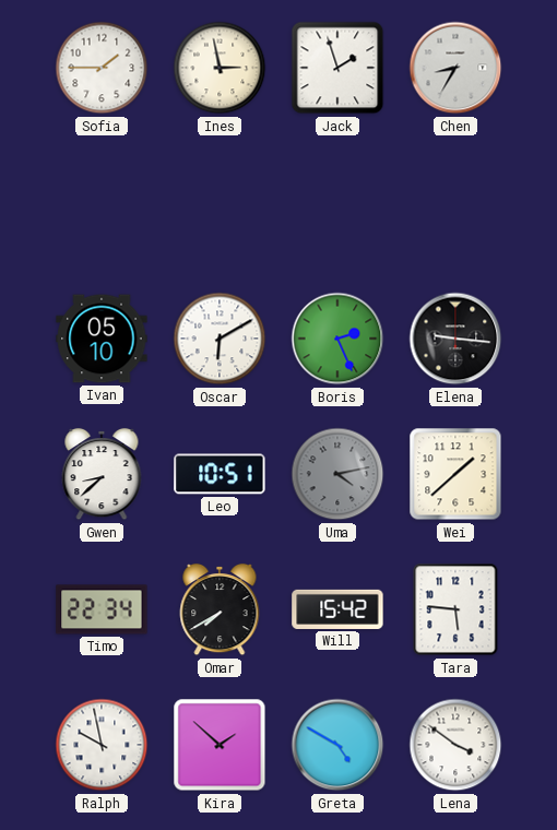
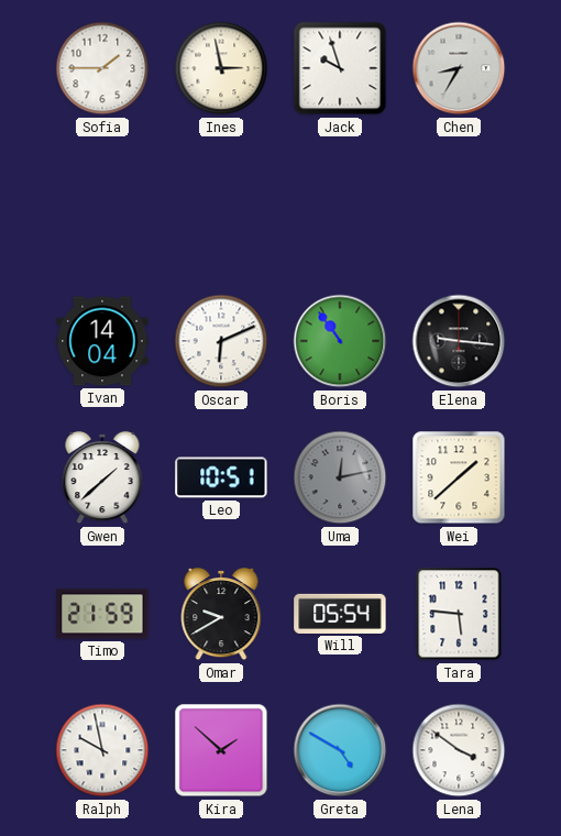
Jack: 1:57 -> 9:57
Ivan: 05:10 -> 14:04
Oscar: 6:10 -> 6:11
Boris: 2:26 -> 10:54
Gwen: 8:38 -> 1:38
Uma: 4:13 -> 12:13
Timo: 22:34 -> 21:59
Omar: 7:40 -> 9:40
Will: 15:42 -> 05:54
